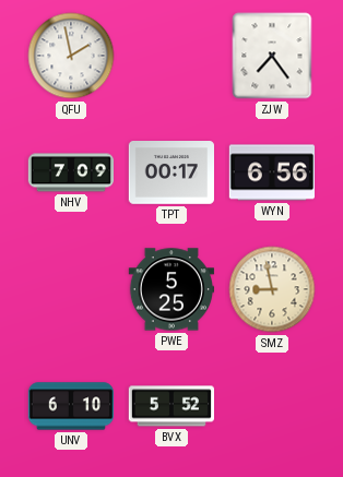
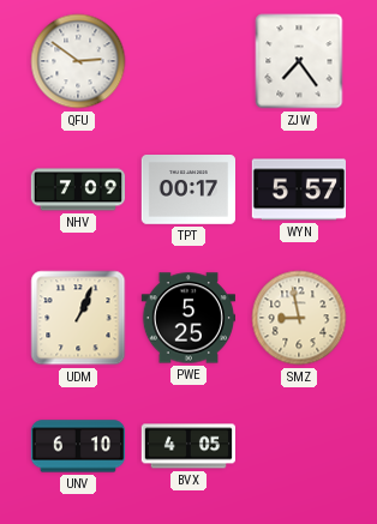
QFU: 1:58 -> 2:51
WYN: 6:56 -> 5:57
UDM: none -> 1:04
BVX: 5:52 -> 4:05
